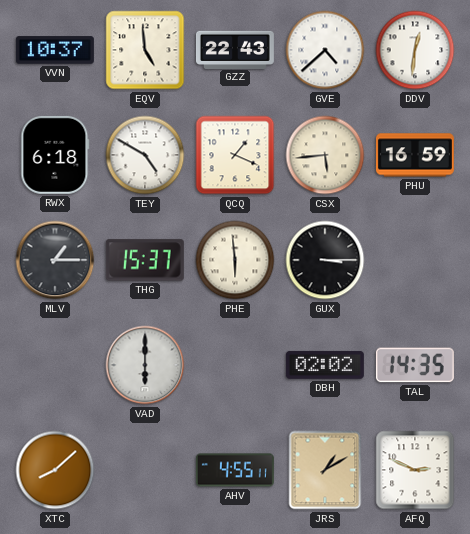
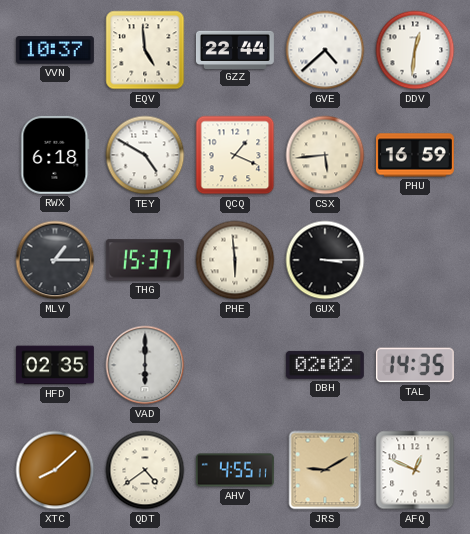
GZZ: 22:43 -> 22:44
HFD: none -> 02:35
QDT: none -> 4:39
JRS: 1:10 -> 9:10
AFQ: 2:49 -> 12:49
